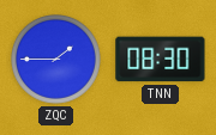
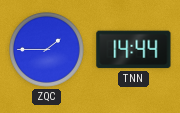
TNN: 08:30 -> 14:44
